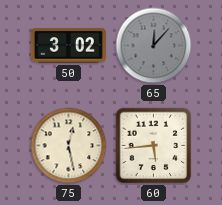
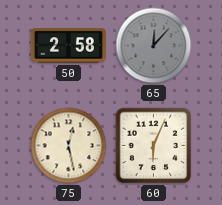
50: 3:02 -> 2:58
60: 5:44 -> 6:04
